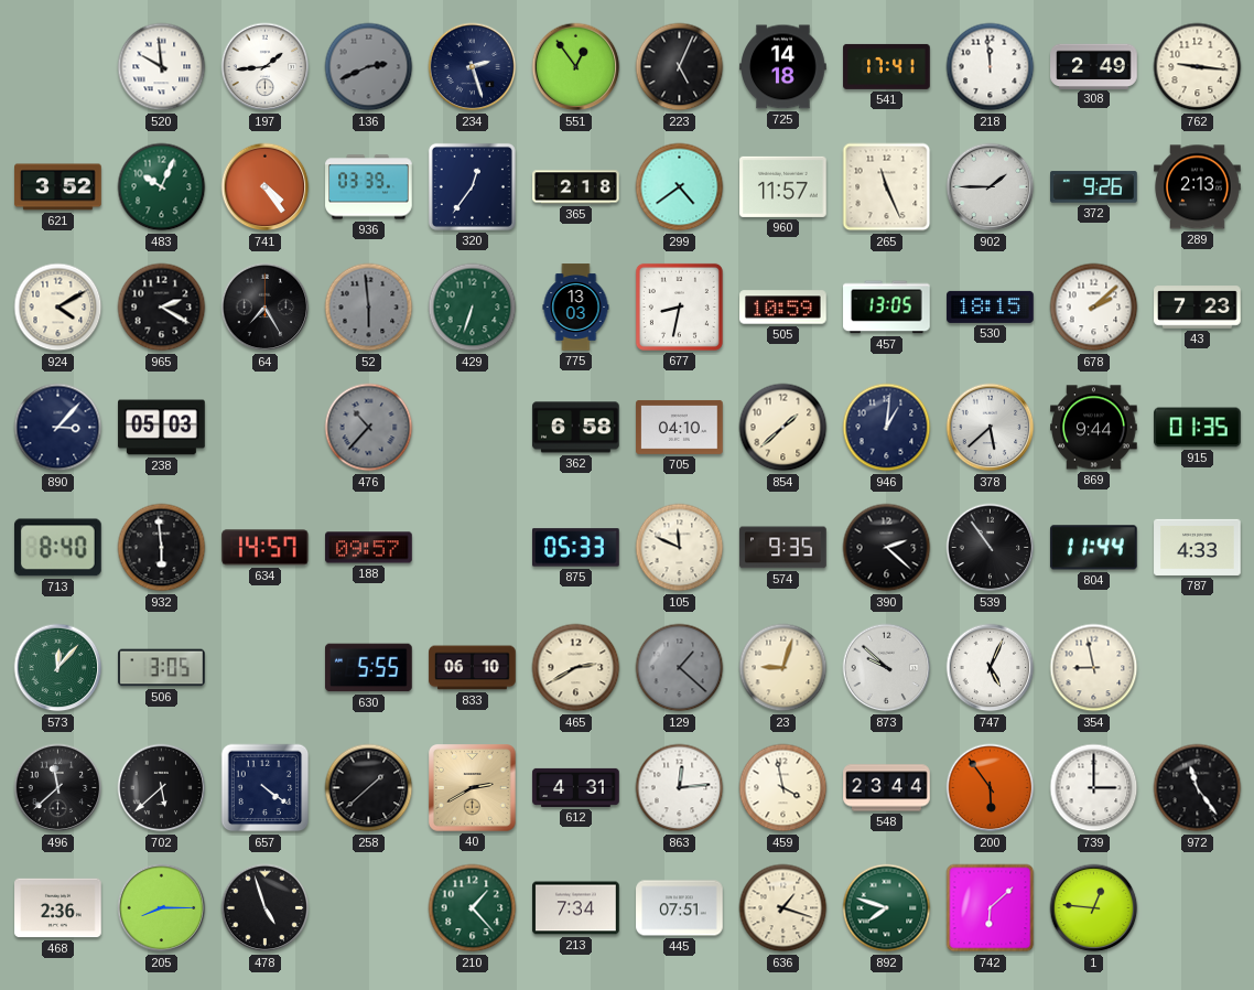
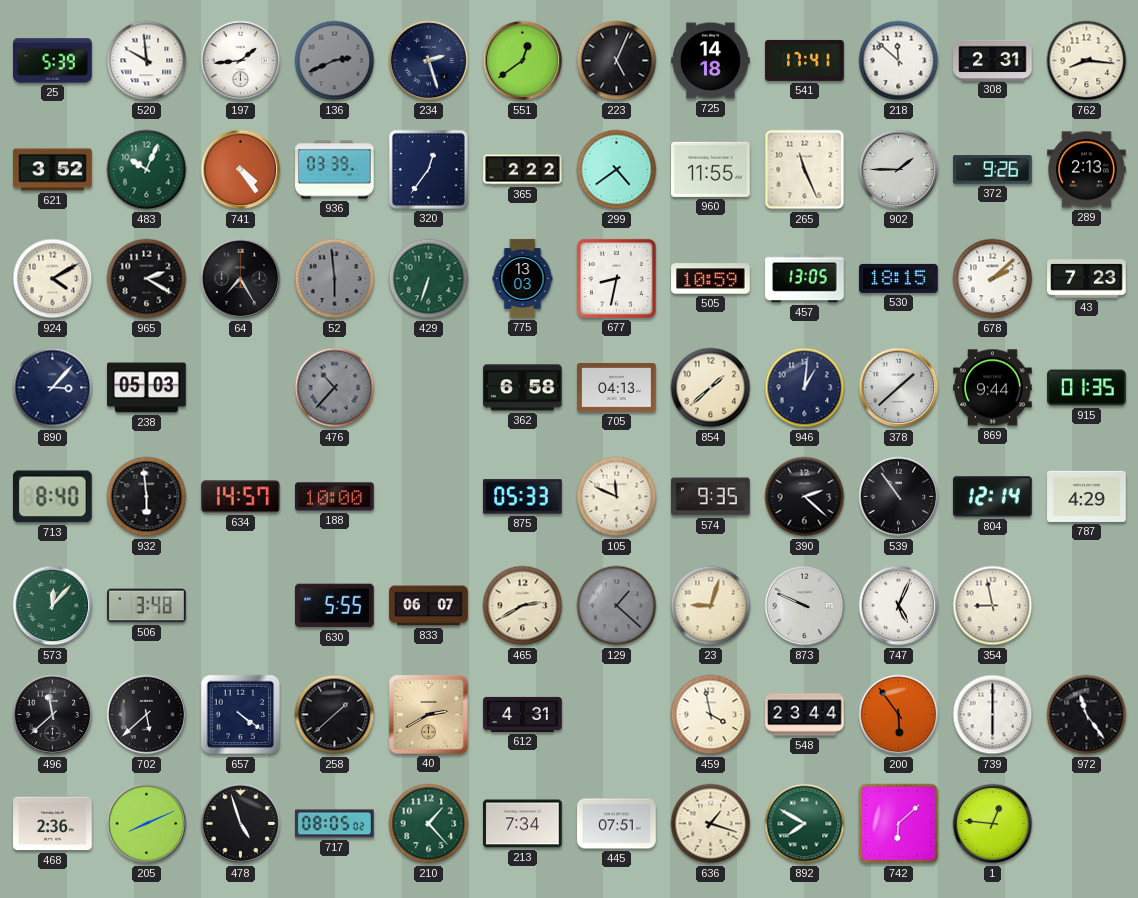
25: none -> 5:39
551: 12:54 -> 12:39
218: 11:59 -> 11:52
308: 2:49 -> 2:31
762: 9:16 -> 8:16
365: 2:18 -> 2:22
960: 11:57 -> 11:55
705: 04:10 -> 04:13
378: 5:38 -> 1:38
188: 09:57 -> 10:00
804: 11:44 -> 12:14
787: 4:33 -> 4:29
506: 3:05 -> 3:48
833: 06:10 -> 06:07
873: 9:52 -> 9:49
863: 12:14 -> none
739: 3:00 -> 6:00
205: 8:15 -> 8:11
717: none -> 08:05
892: 7:48 -> 7:50
